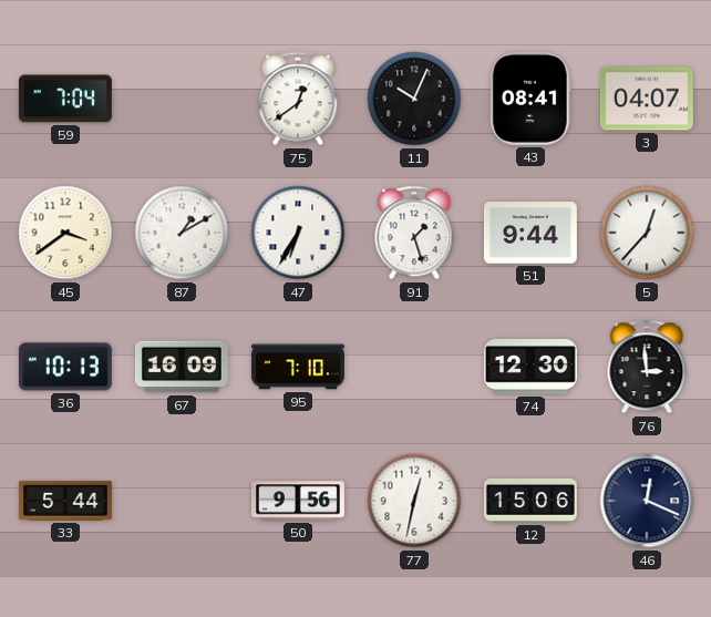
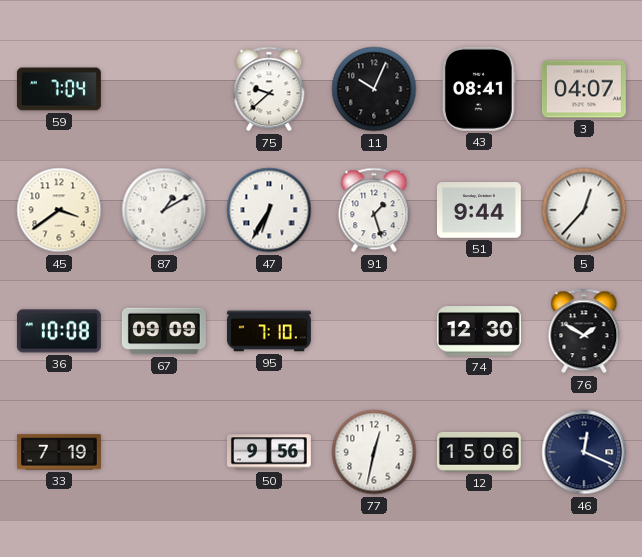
75: 12:39 -> 9:38
36: 10:13 -> 10:08
67: 16:09 -> 09:09
76: 2:59 -> 1:50
33: 5:44 -> 7:19
